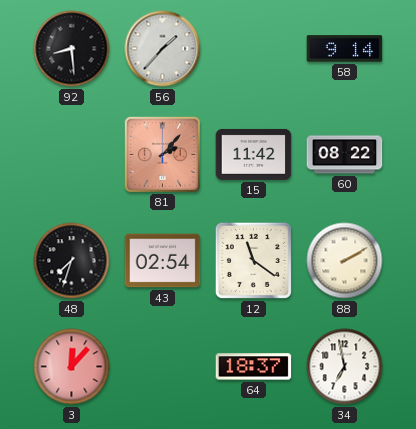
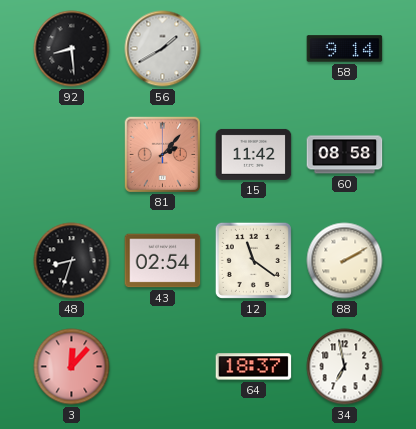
56: 1:37 -> 1:40
60: 08:22 -> 08:58
48: 7:33 -> 8:33
